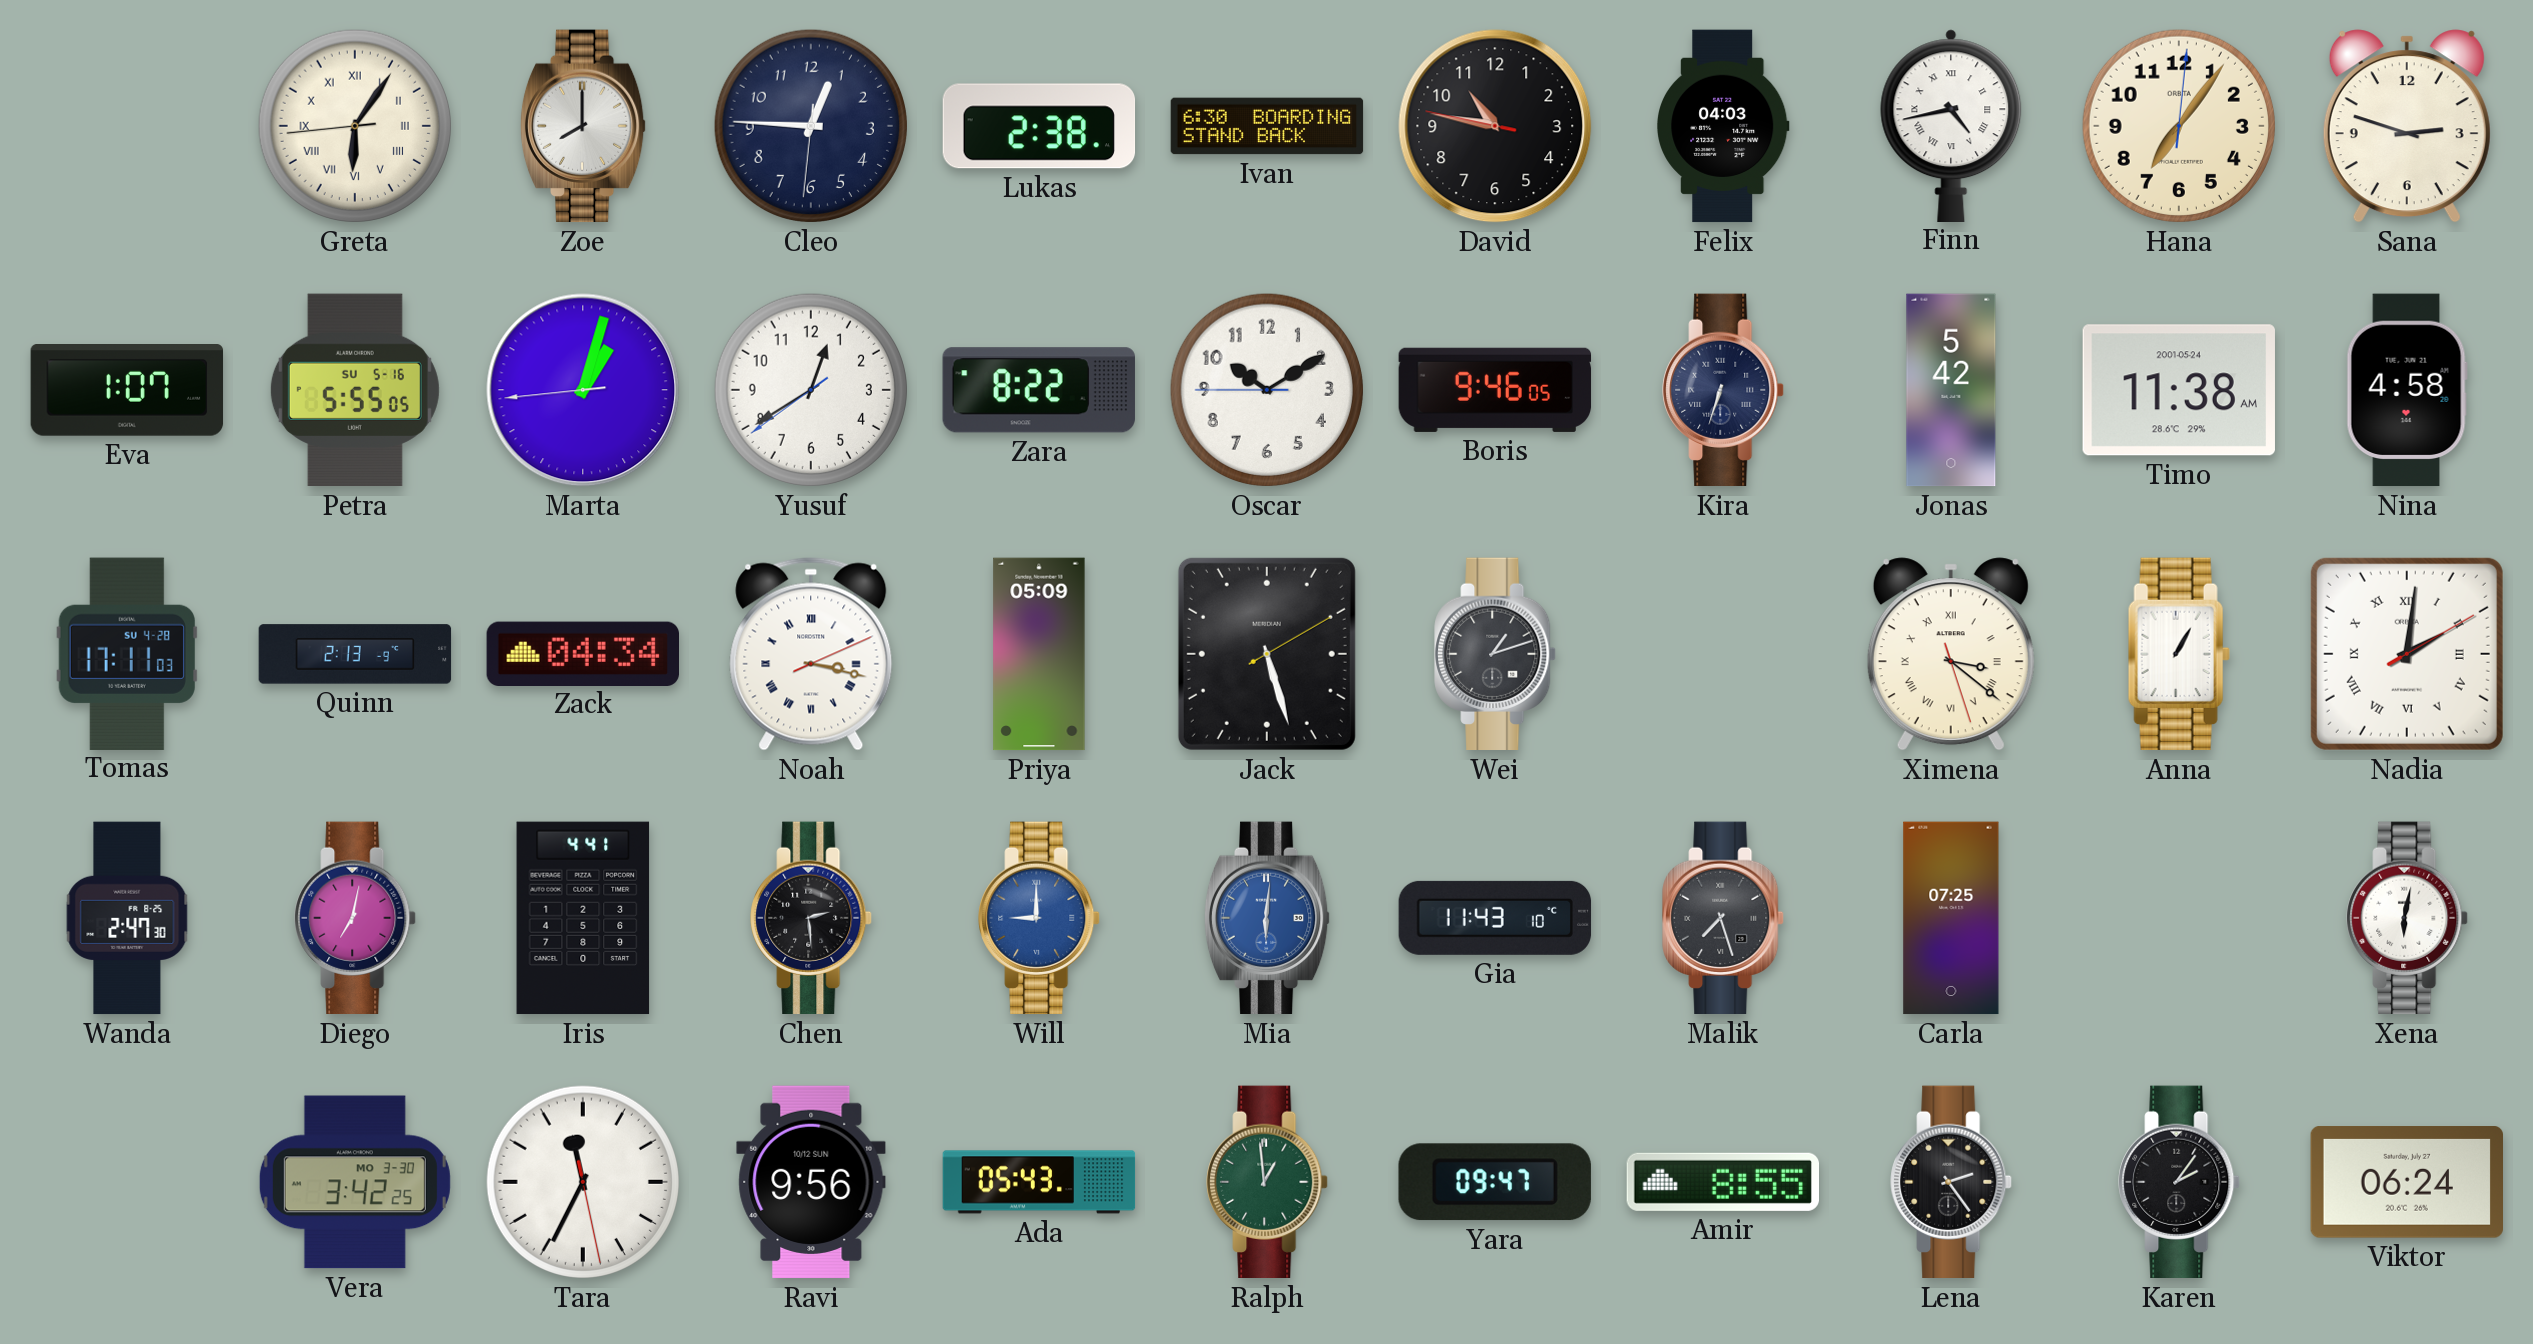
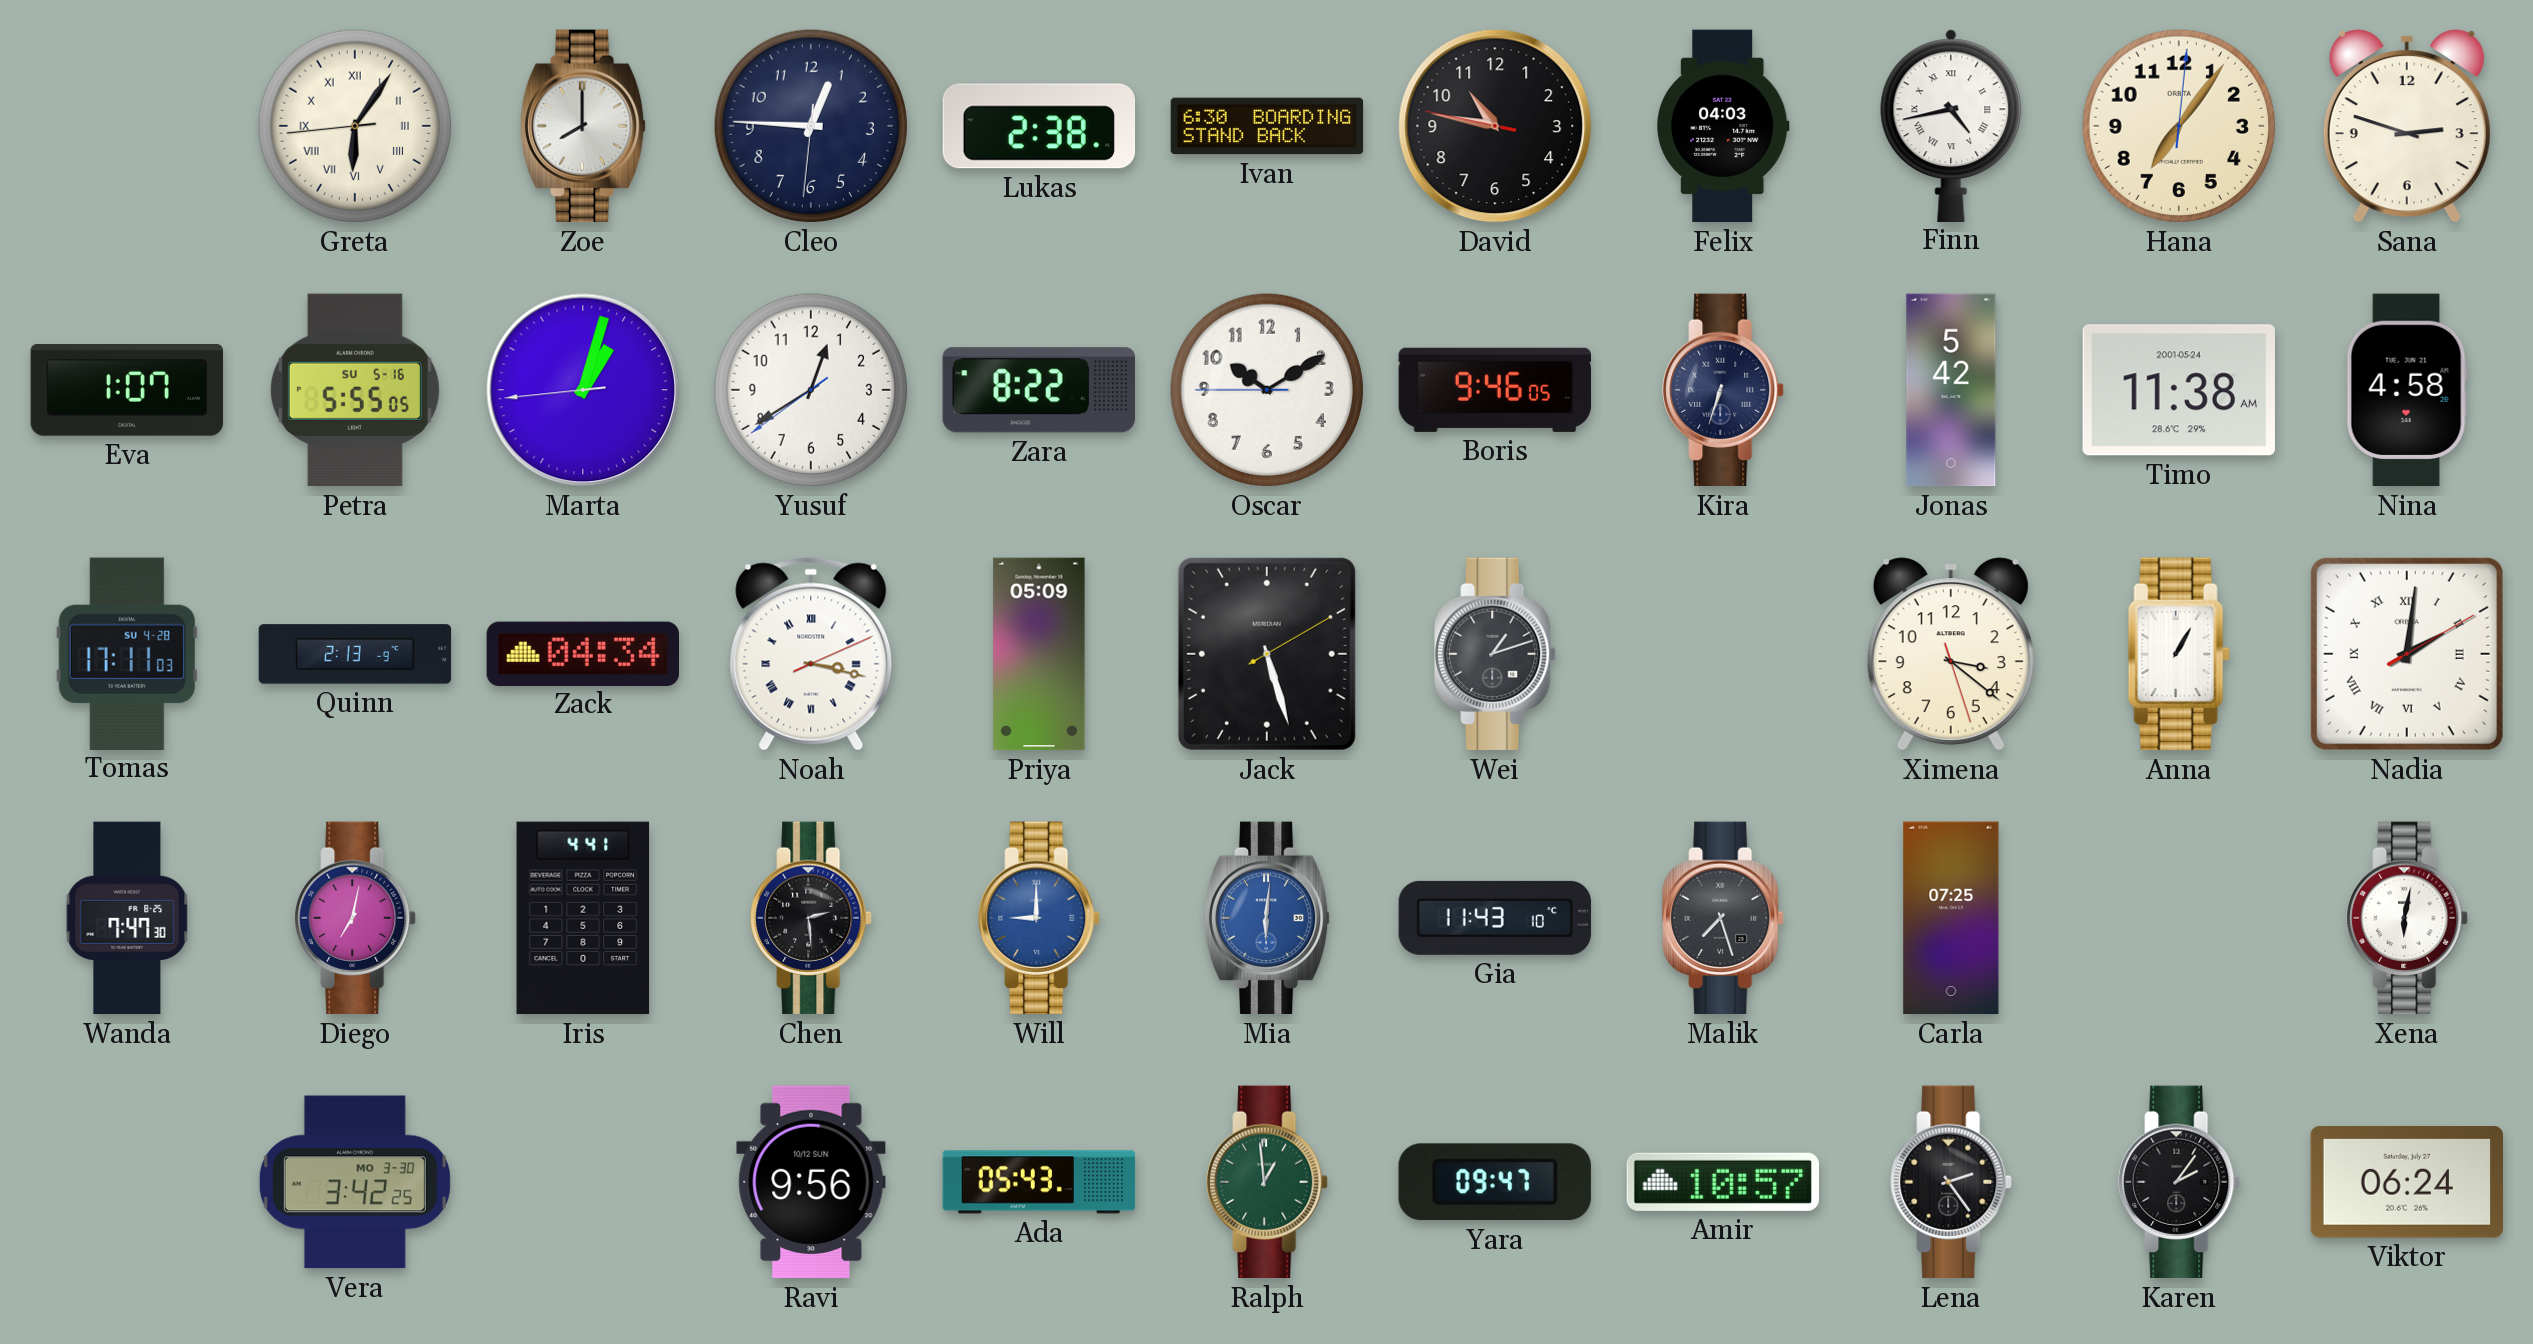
Ximena numerals: Roman -> Arabic
Wanda: 2:47 -> 7:47
Tara: 11:34 -> none
Amir: 8:55 -> 10:57
